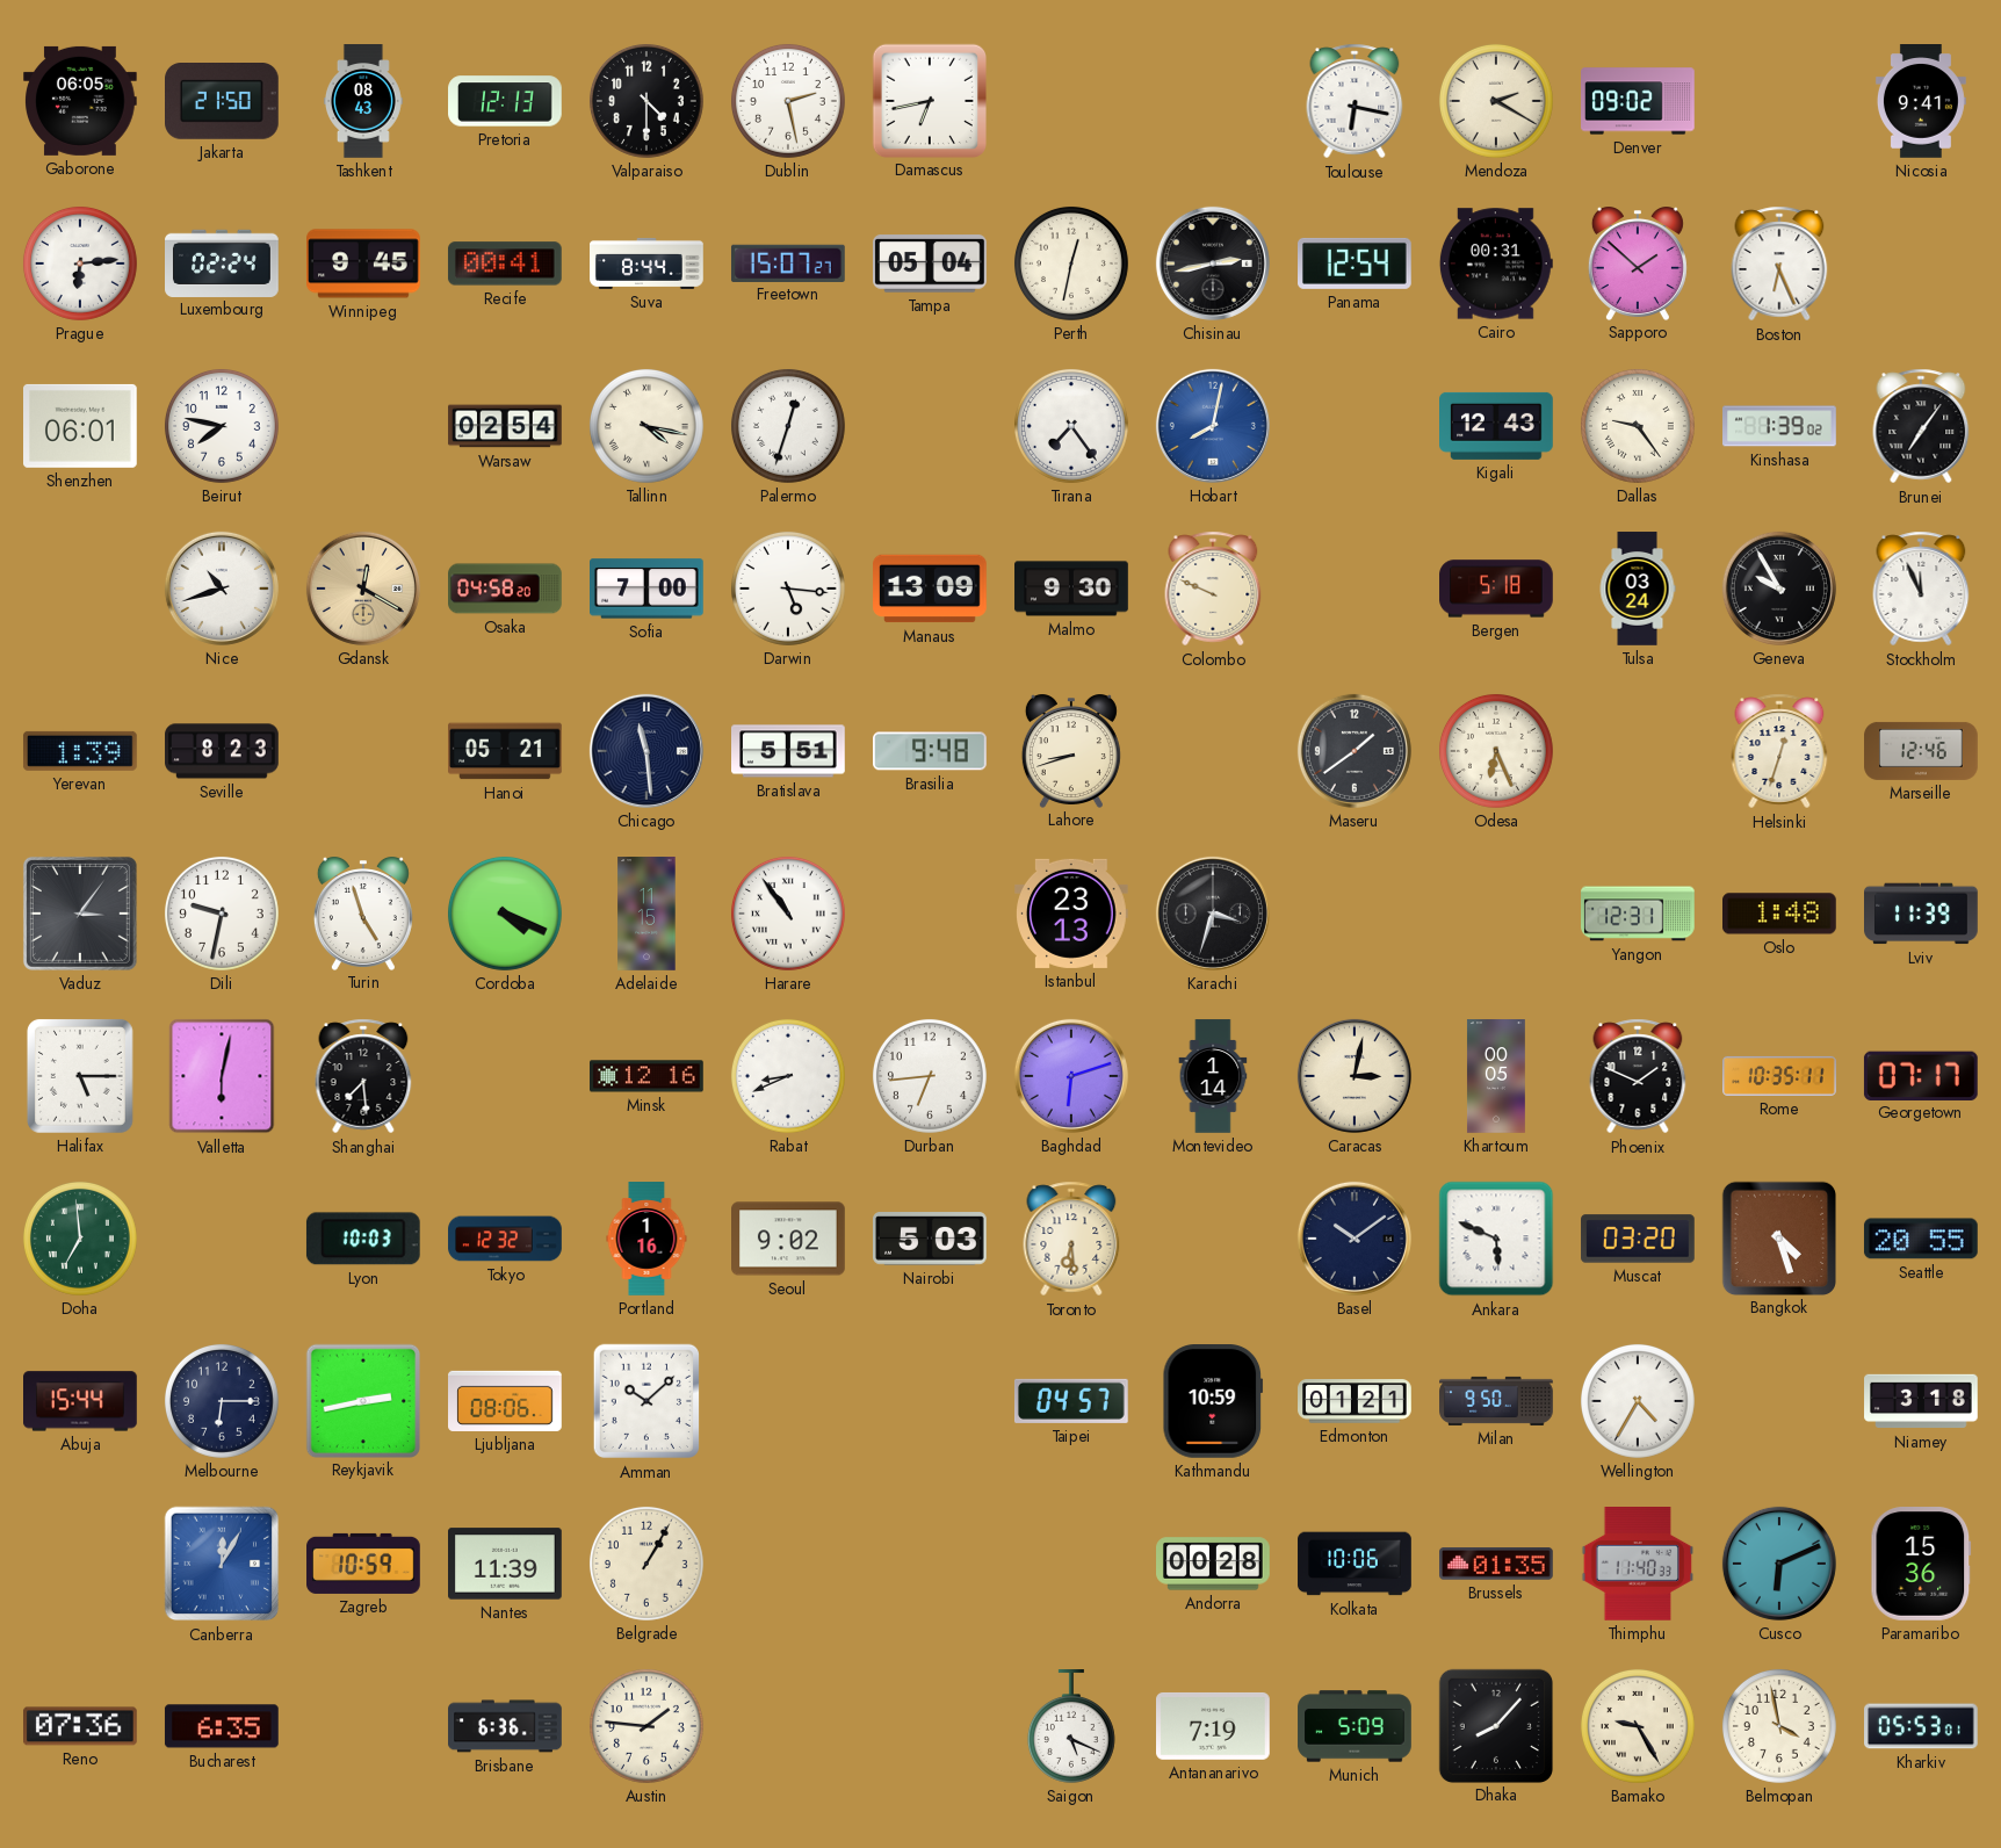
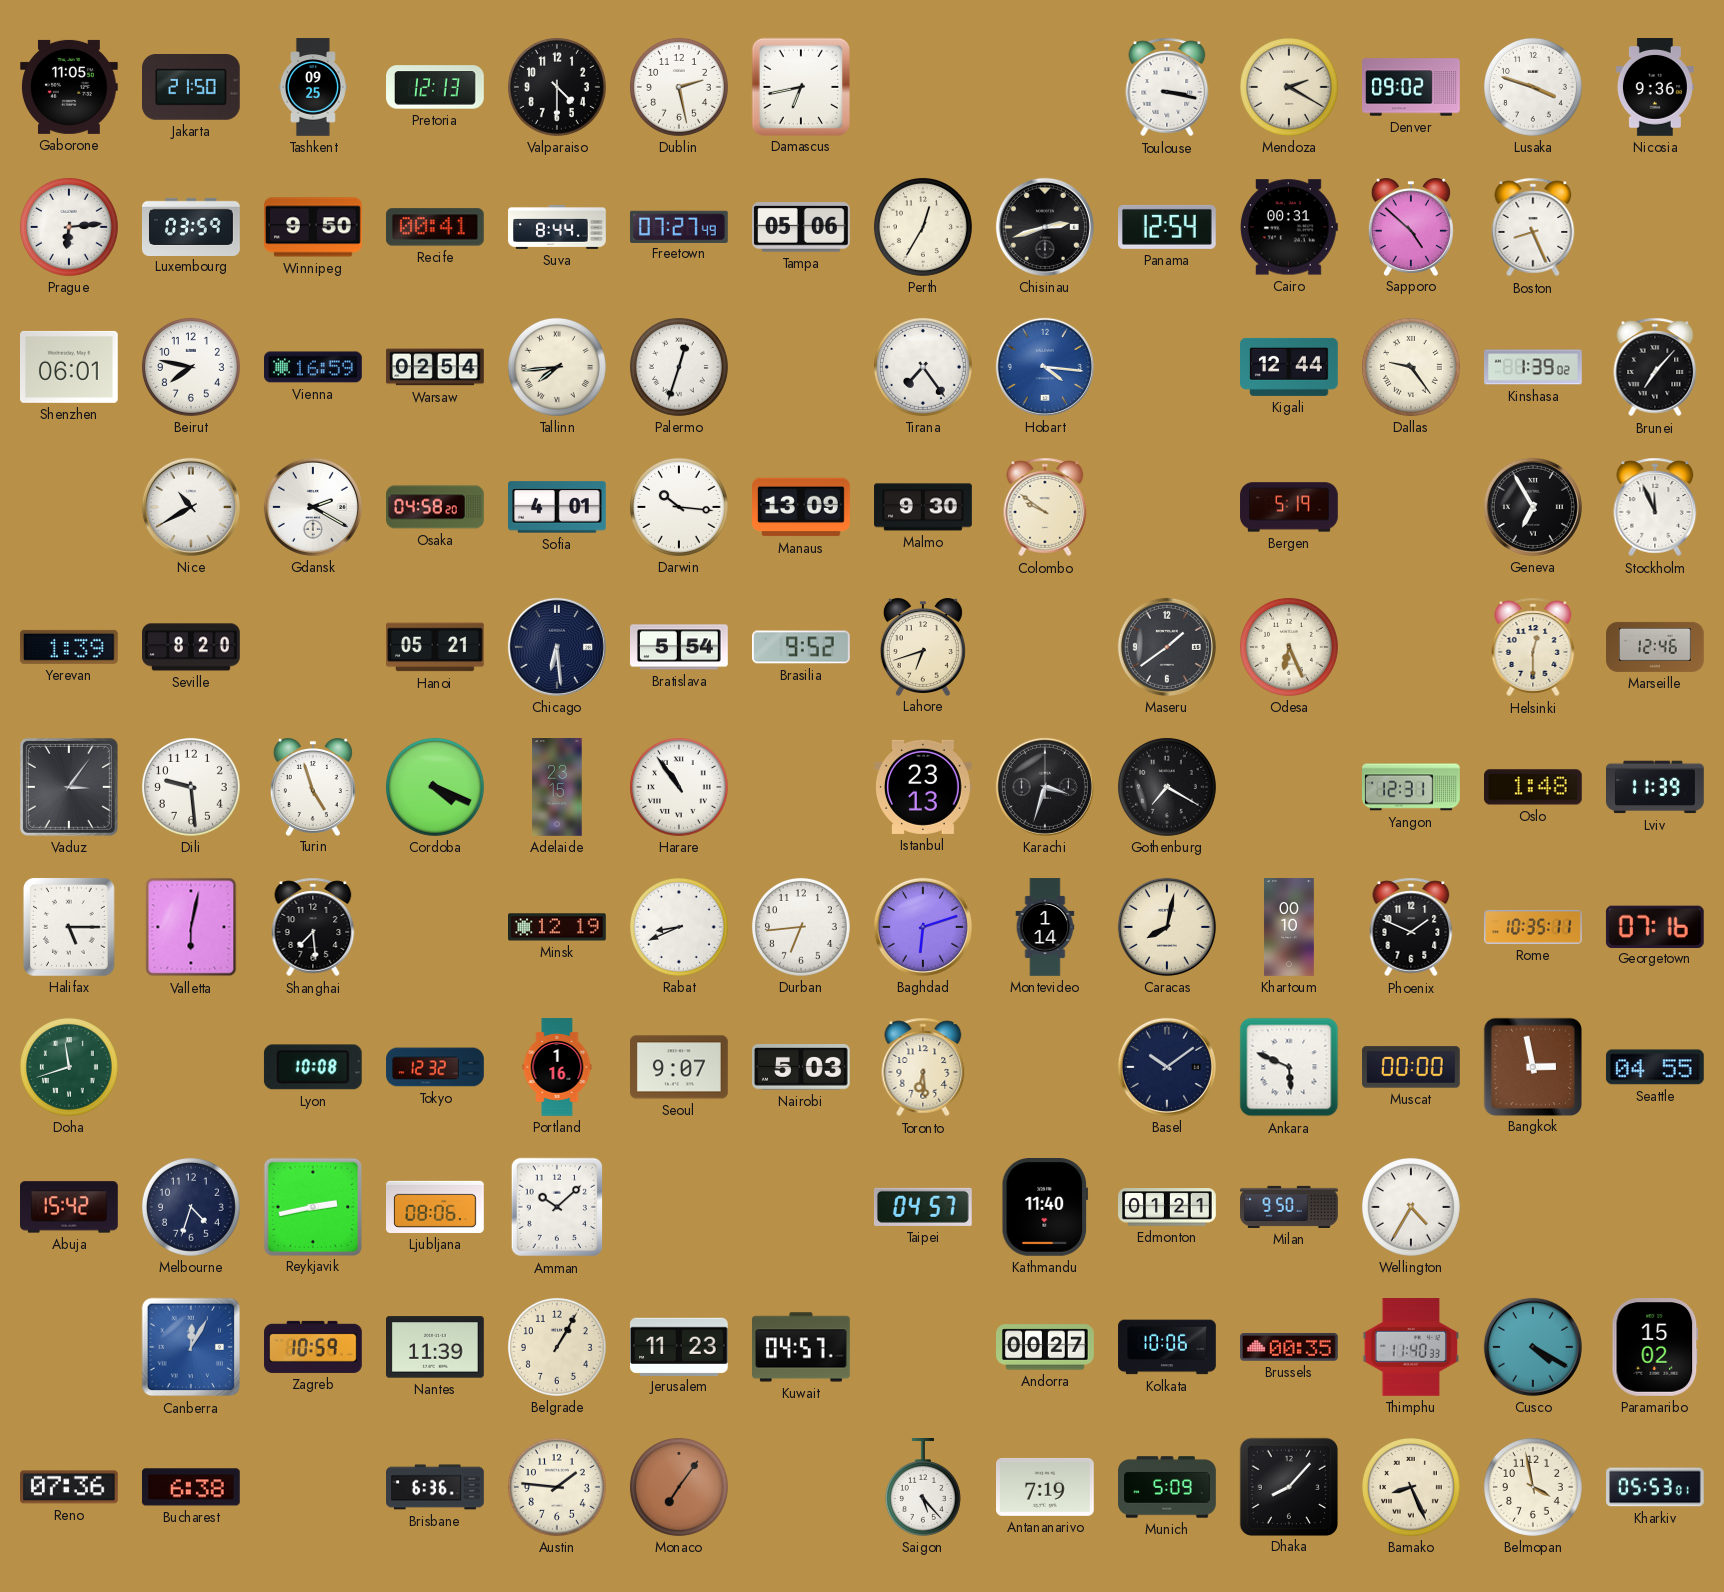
Gaborone: 06:05 -> 11:05
Tashkent: 08:43 -> 09:25
Toulouse: 6:17 -> 3:17
Lusaka: none -> 3:48
Nicosia: 9:41 -> 9:36
Luxembourg: 02:24 -> 03:59
Winnipeg: 9:45 -> 9:50
Freetown: 15:07 -> 07:27
Tampa: 05:04 -> 05:06
Perth: 12:32 -> 12:35
Chisinau: 2:43 -> 2:42
Sapporo: 1:52 -> 4:52
Boston: 6:26 -> 8:26
Vienna: none -> 16:59
Tallinn: 4:17 -> 7:44
Hobart: 8:02 -> 4:16
Kigali: 12:43 -> 12:44
Brunei: 7:06 -> 7:07
Nice: 10:42 -> 10:40
Gdansk: 12:20 -> 2:20
Gdansk dial: champagne -> white
Sofia: 7:00 -> 4:01
Darwin: 5:16 -> 10:16
Colombo: 9:49 -> 9:51
Bergen: 5:18 -> 5:19
Tulsa: 03:24 -> none
Geneva: 9:55 -> 6:55
Seville: 8:23 -> 8:20
Chicago: 11:29 -> 6:29
Bratislava: 5:51 -> 5:54
Brasilia: 9:48 -> 9:52
Lahore: 8:42 -> 6:42
Helsinki: 12:33 -> 12:30
Dili: 9:32 -> 9:29
Adelaide: 11:15 -> 23:15
Gothenburg: none -> 7:20
Minsk: 12:16 -> 12:19
Caracas: 3:02 -> 8:02
Khartoum: 00:05 -> 00:10
Georgetown: 07:17 -> 07:16
Doha: 6:59 -> 11:42
Lyon: 10:03 -> 10:08
Seoul: 9:02 -> 9:07
Muscat: 03:20 -> 00:00
Bangkok: 4:27 -> 2:58
Seattle: 20:55 -> 04:55
Abuja: 15:44 -> 15:42
Melbourne: 6:15 -> 4:33
Kathmandu: 10:59 -> 11:40
Niamey: 3:18 -> none
Jerusalem: none -> 11:23
Kuwait: none -> 04:57
Andorra: 00:28 -> 00:27
Brussels: 01:35 -> 00:35
Cusco: 6:11 -> 4:20
Paramaribo: 15:36 -> 15:02
Bucharest: 6:35 -> 6:38
Monaco: none -> 7:06
Saigon: 5:19 -> 5:23
Bamako: 9:25 -> 8:26
